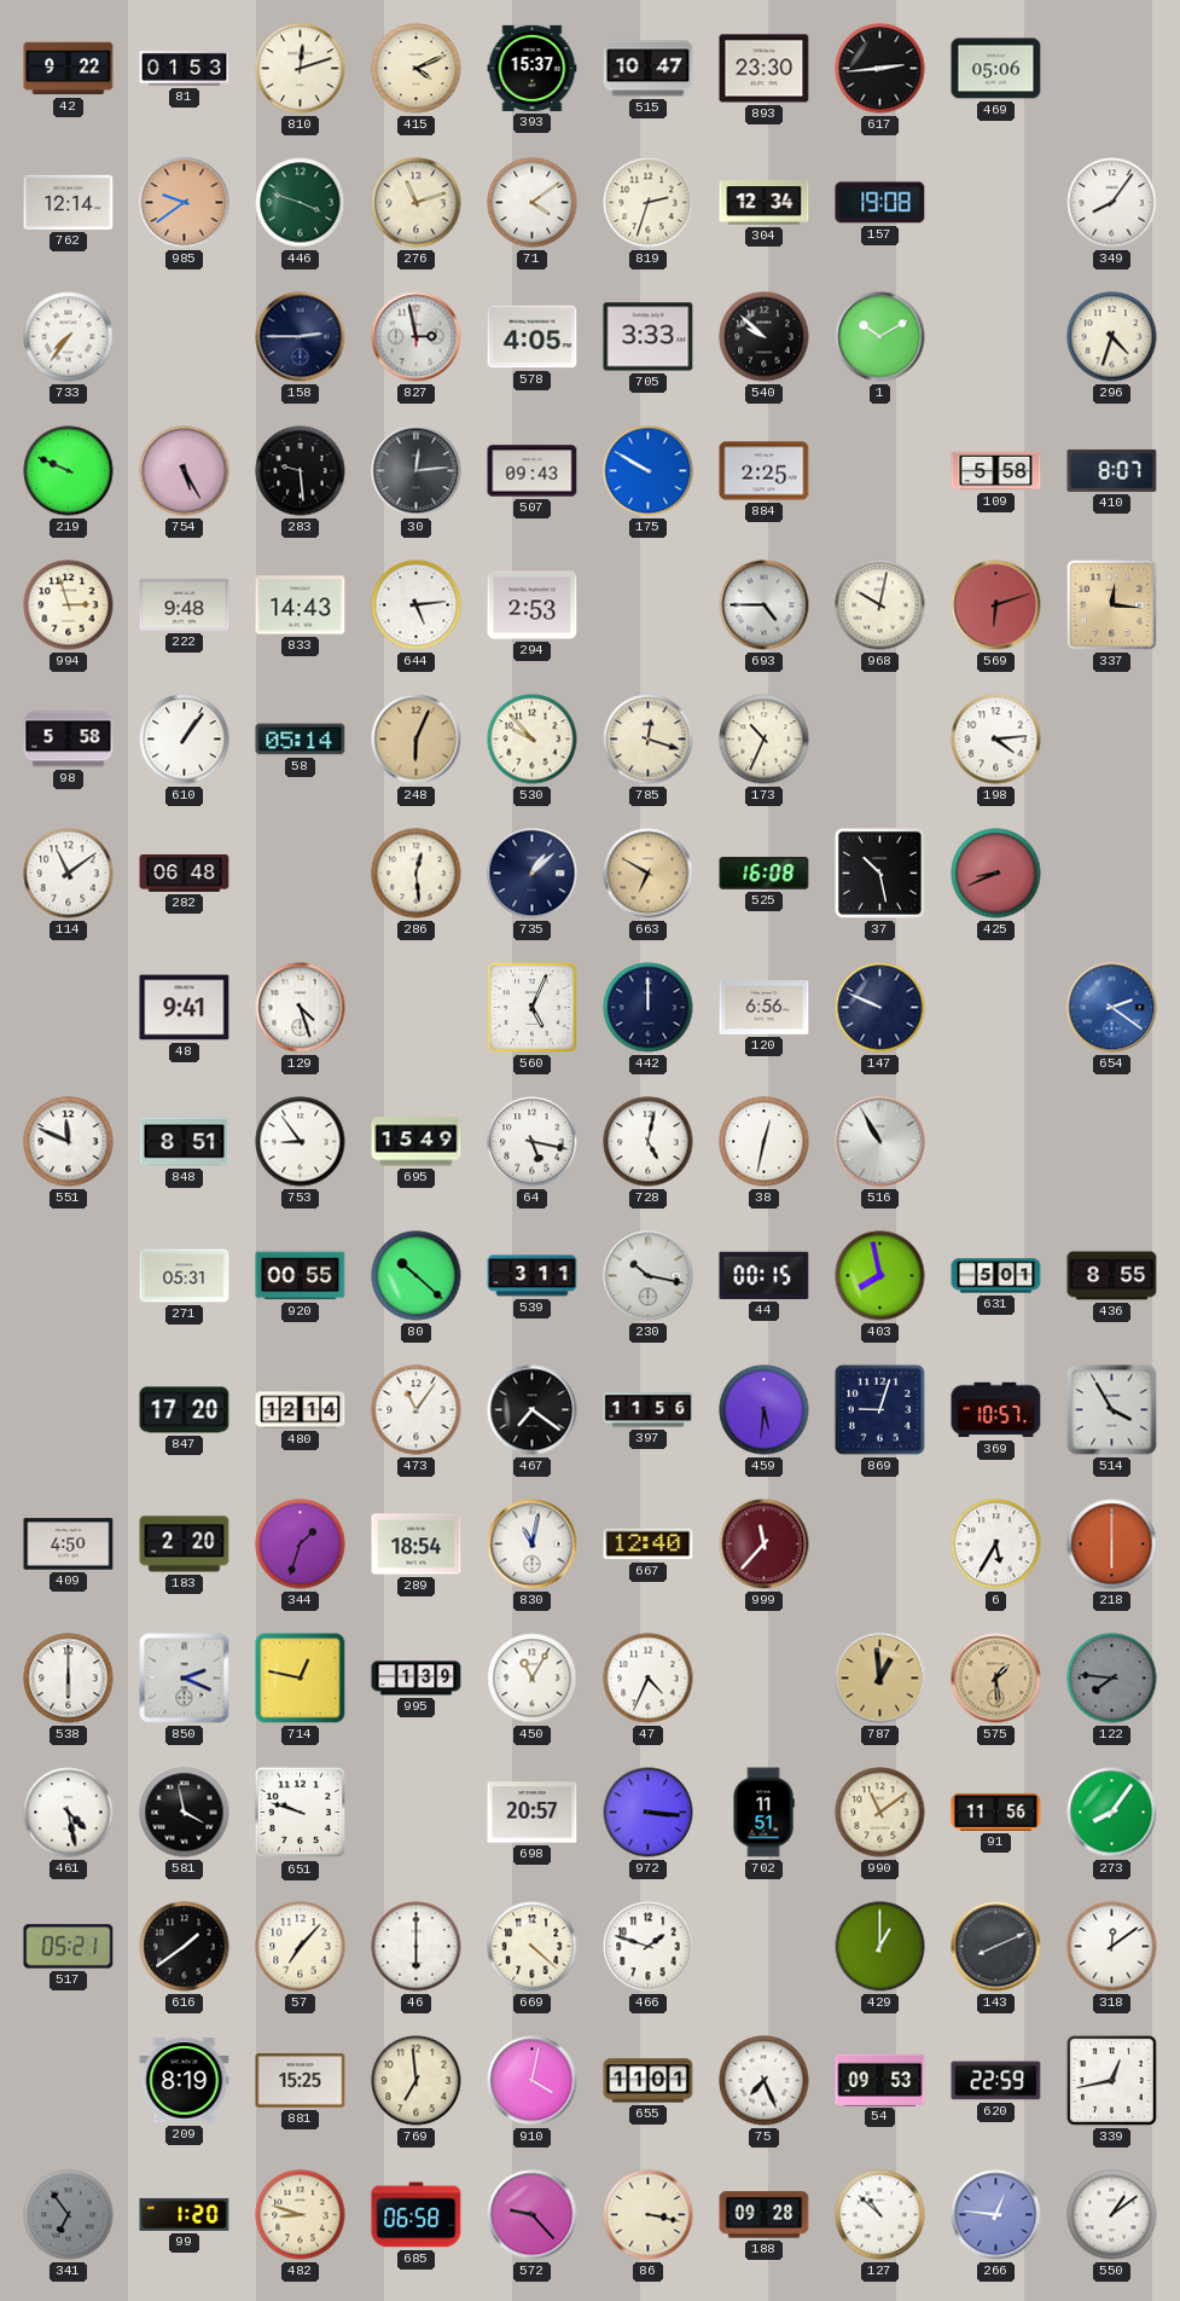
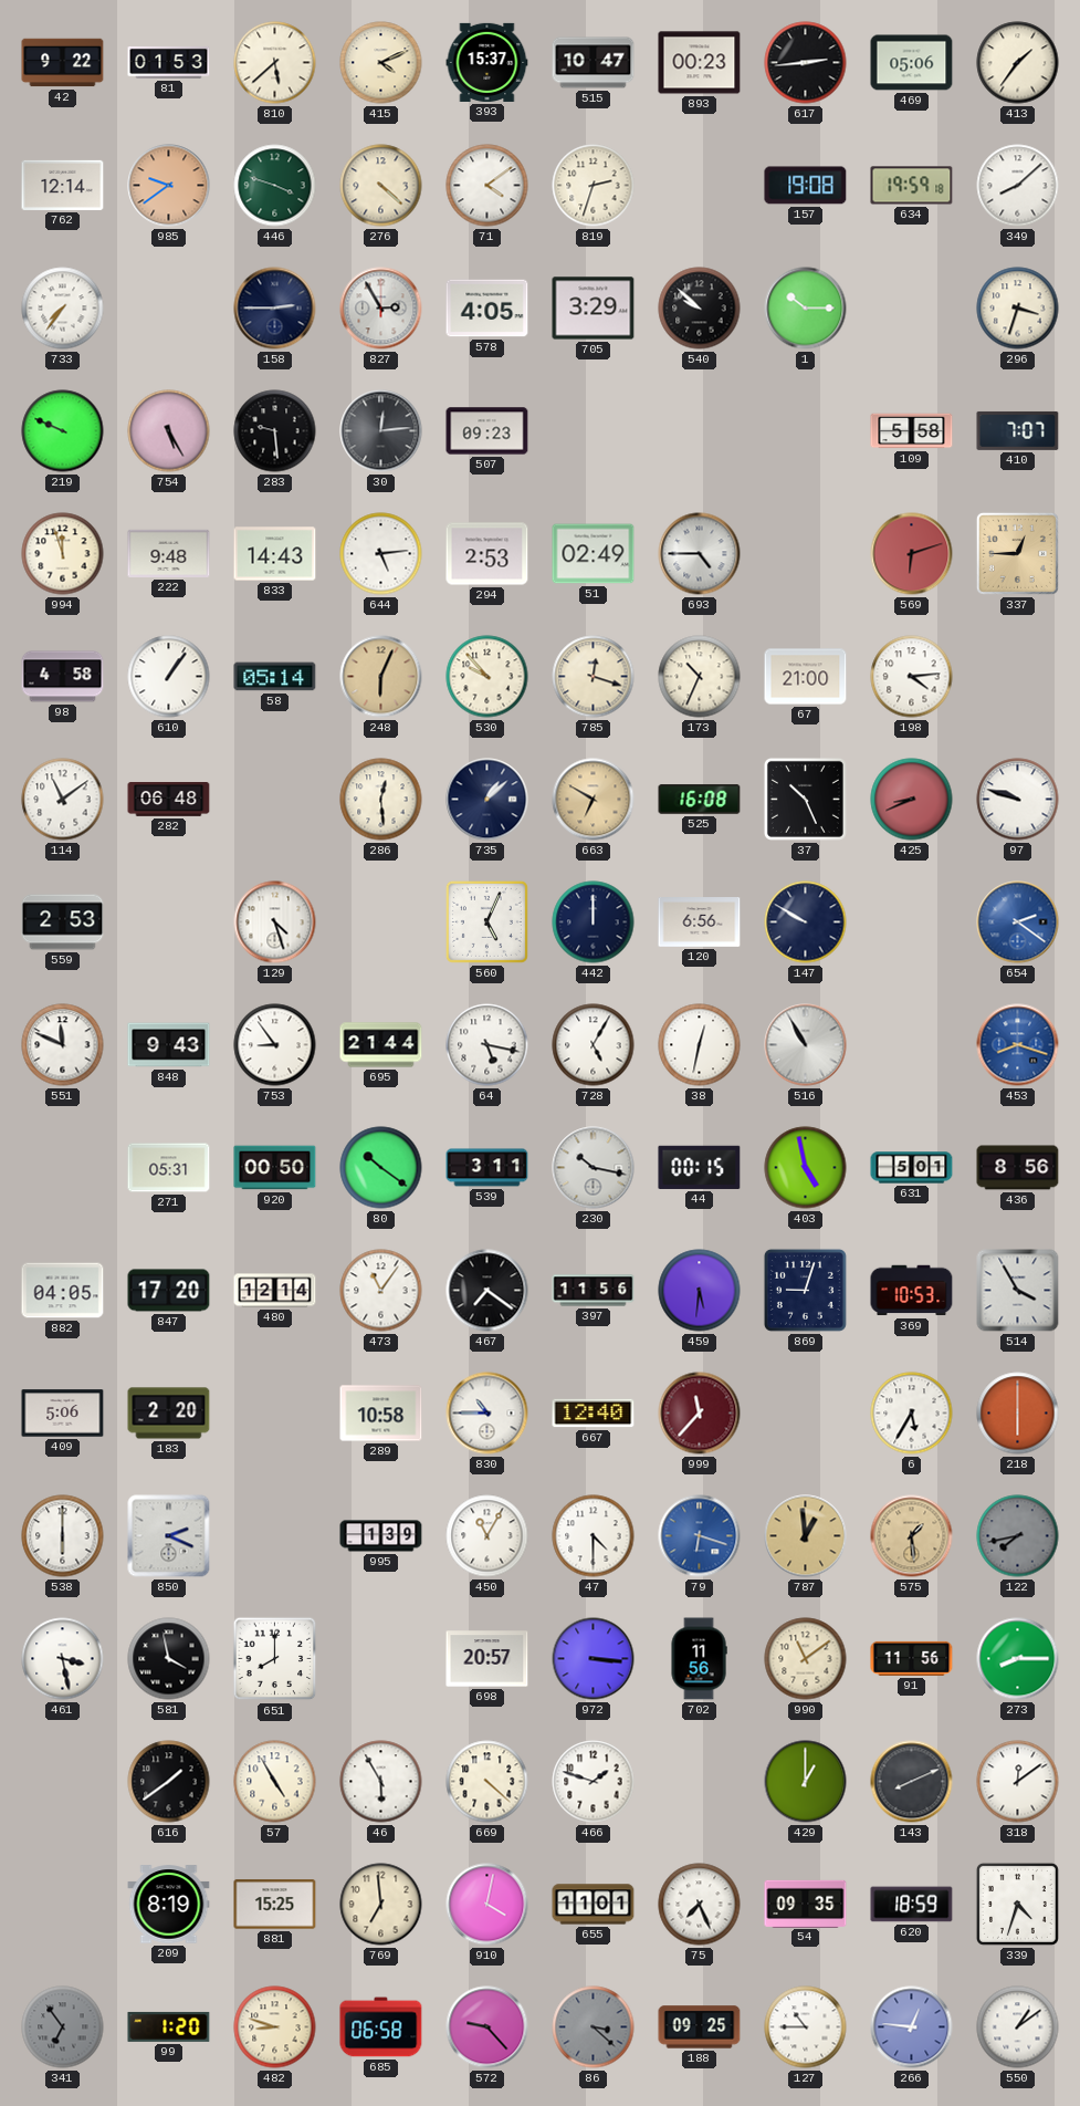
810: 12:12 -> 5:38
893: 23:30 -> 00:23
413: none -> 1:36
276: 11:12 -> 4:22
304: 12:34 -> none
634: none -> 19:59
349: 8:06 -> 8:08
827: 2:58 -> 2:55
705: 3:33 -> 3:29
1: 10:10 -> 10:15
296: 4:33 -> 3:33
507: 09:43 -> 09:23
175: 9:50 -> none
884: 2:25 -> none
410: 8:07 -> 7:07
994: 2:57 -> 11:57
51: none -> 02:49
968: 10:02 -> none
337: 12:16 -> 12:45
98: 5:58 -> 4:58
67: none -> 21:00
37: 10:28 -> 10:26
97: none -> 9:48
559: none -> 2:53
48: 9:41 -> none
147: 9:49 -> 9:50
848: 8:51 -> 9:43
695: 15:49 -> 21:44
728: 5:02 -> 5:05
453: none -> 8:18
920: 00:55 -> 00:50
80: 10:22 -> 10:21
403: 7:58 -> 4:58
436: 8:55 -> 8:56
882: none -> 04:05
369: 10:57 -> 10:53
409: 4:50 -> 5:06
344: 1:33 -> none
289: 18:54 -> 10:58
830: 11:02 -> 10:45
714: 12:47 -> none
47: 4:34 -> 4:30
79: none -> 6:18
122: 7:46 -> 7:43
461: 4:28 -> 3:28
651: 9:48 -> 8:00
702: 11:51 -> 11:56
273: 8:06 -> 8:15
517: 05:21 -> none
57: 7:07 -> 4:55
46: 6:00 -> 5:55
54: 09:53 -> 09:35
620: 22:59 -> 18:59
339: 12:43 -> 4:33
86: 3:17 -> 3:22
86 dial: cream -> grey
188: 09:28 -> 09:25
127: 10:52 -> 10:45
